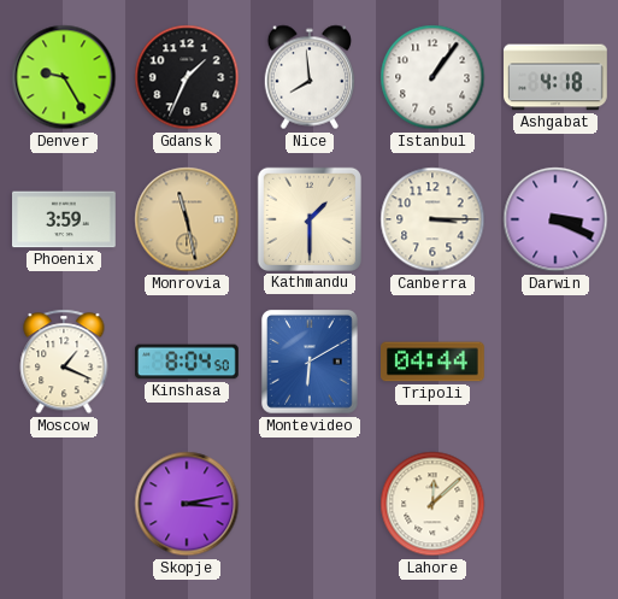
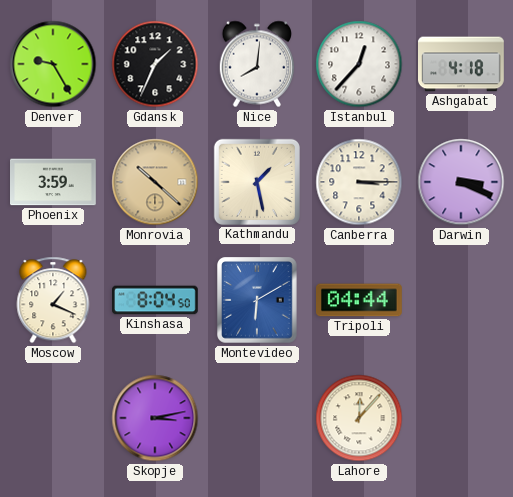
Nice: 7:59 -> 8:01
Istanbul: 1:06 -> 12:37
Monrovia: 11:28 -> 10:22
Kathmandu: 1:30 -> 1:28
Lahore: 12:08 -> 12:07
